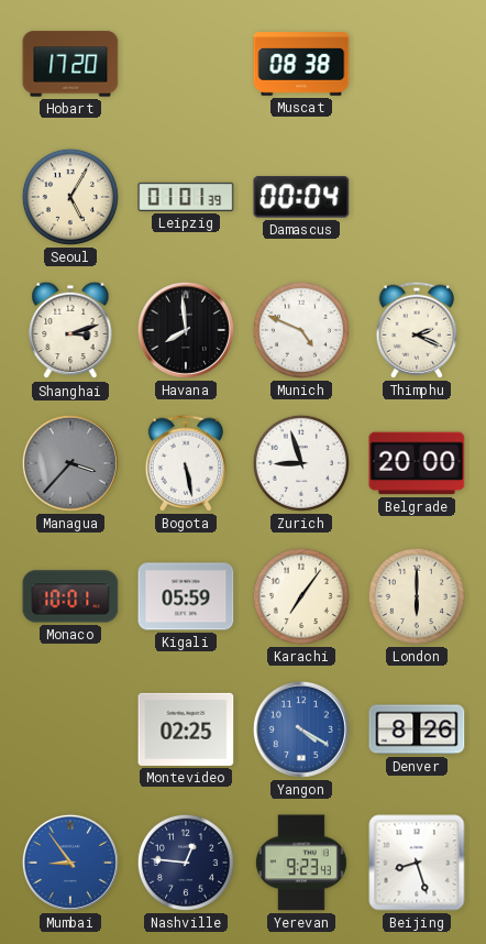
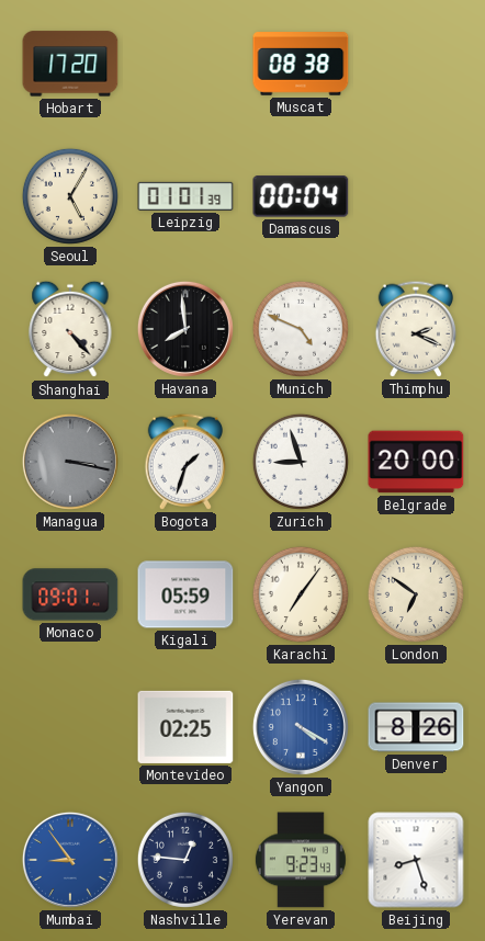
Shanghai: 3:12 -> 4:23
Managua: 3:37 -> 3:17
Bogota: 5:28 -> 1:33
Monaco: 10:01 -> 09:01
London: 6:00 -> 6:51
